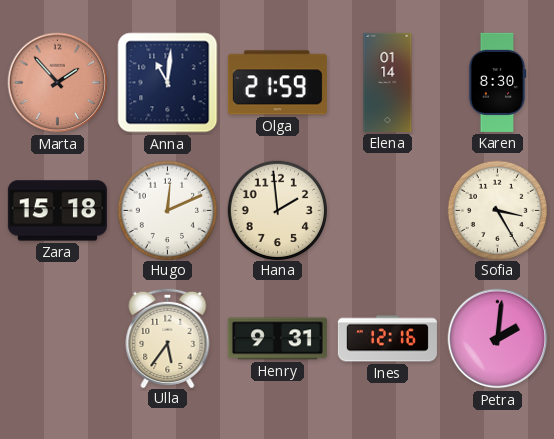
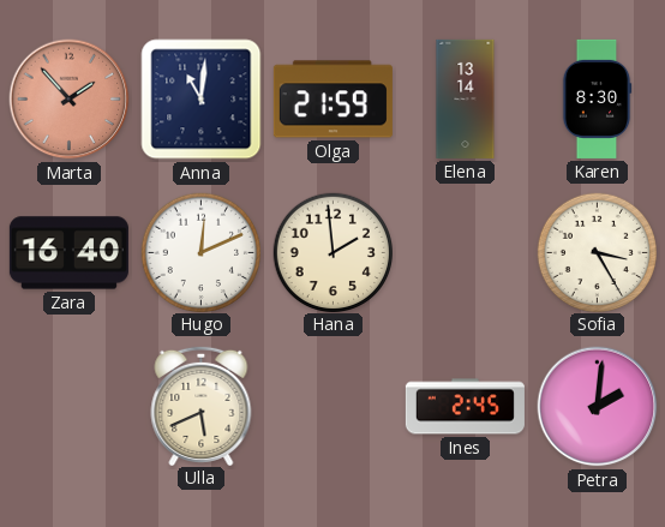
Elena: 01:14 -> 13:14
Zara: 15:18 -> 16:40
Ulla: 5:36 -> 5:41
Henry: 9:31 -> none
Ines: 12:16 -> 2:45
